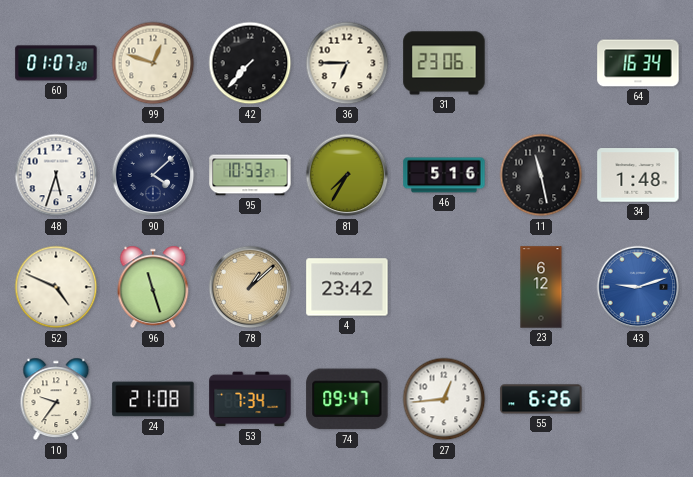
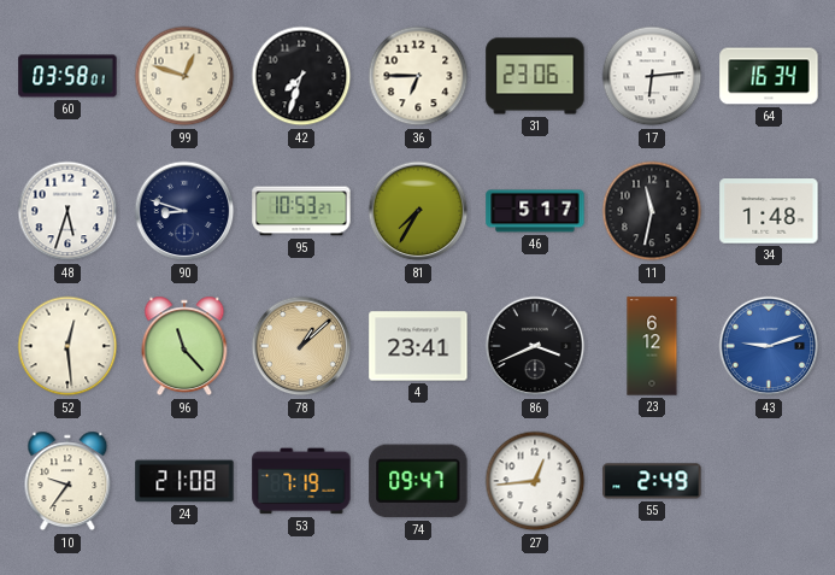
60: 01:07 -> 03:58
42: 7:37 -> 7:33
17: none -> 6:14
90: 4:08 -> 8:48
46: 5:16 -> 5:17
11: 11:28 -> 11:32
52: 4:49 -> 12:29
96: 11:27 -> 11:23
4: 23:42 -> 23:41
86: none -> 3:41
53: 7:34 -> 7:19
55: 6:26 -> 2:49
